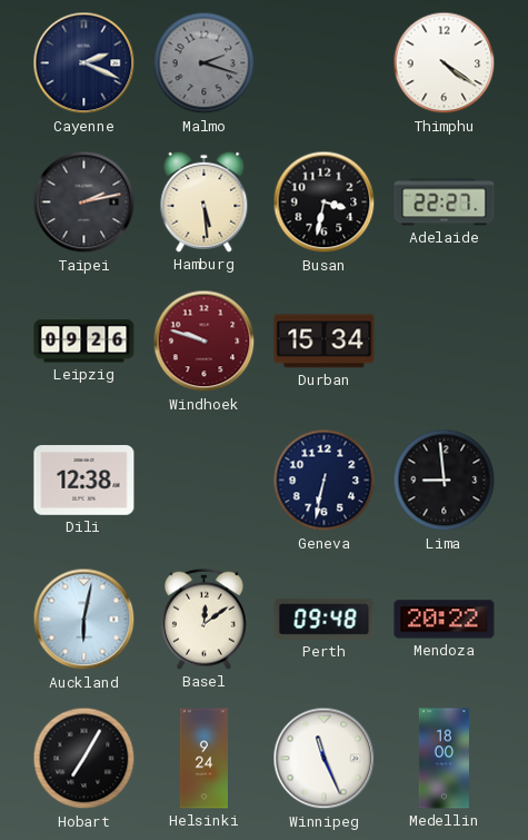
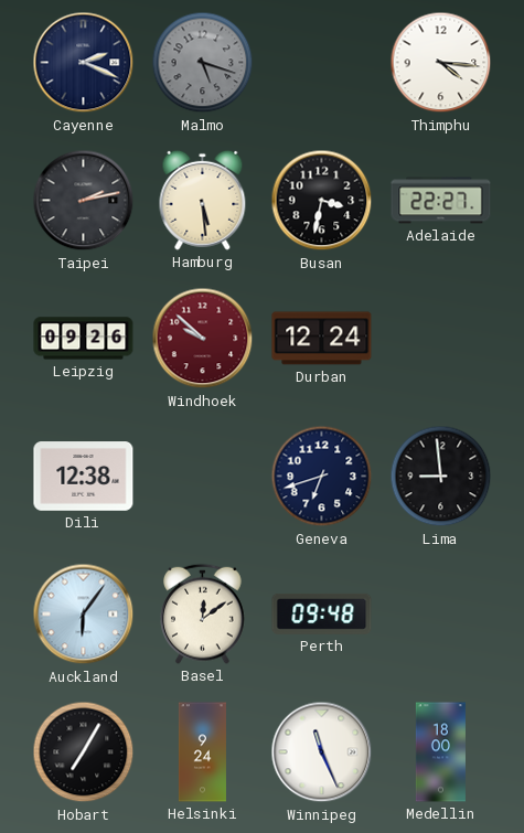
Malmo: 2:18 -> 5:18
Thimphu: 4:21 -> 4:16
Windhoek: 9:48 -> 9:52
Durban: 15:34 -> 12:24
Geneva: 6:32 -> 6:42
Auckland: 6:02 -> 6:06
Mendoza: 20:22 -> none
